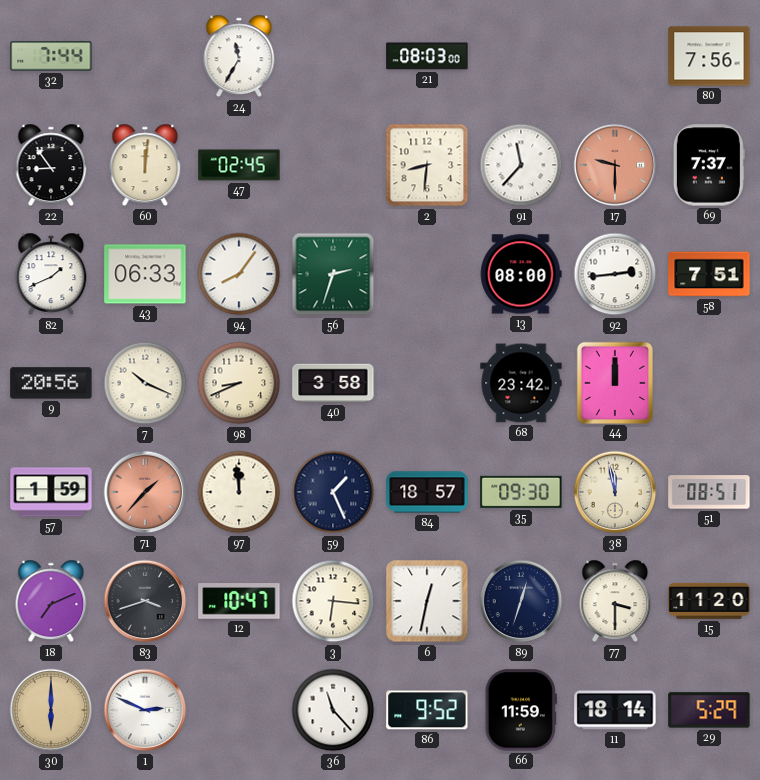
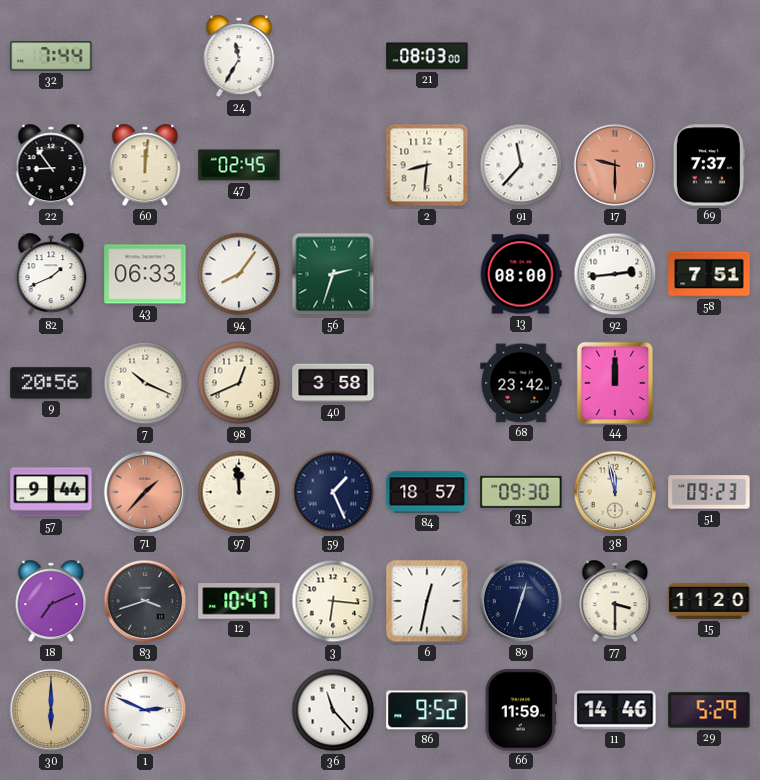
80: 7:56 -> none
98: 8:41 -> 12:41
57: 1:59 -> 9:44
51: 08:51 -> 09:23
11: 18:14 -> 14:46
